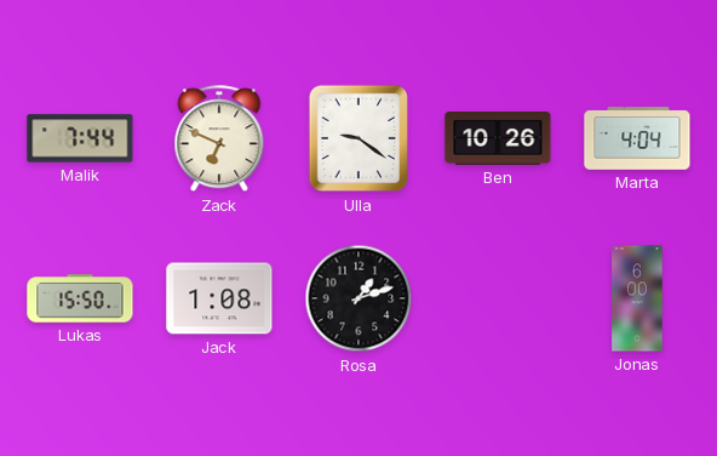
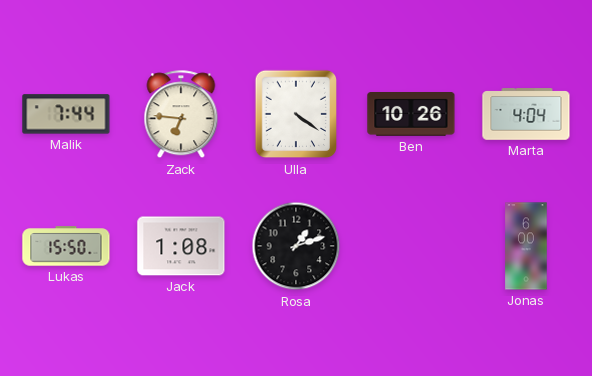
Zack: 6:49 -> 6:46
Ulla: 9:21 -> 4:21
